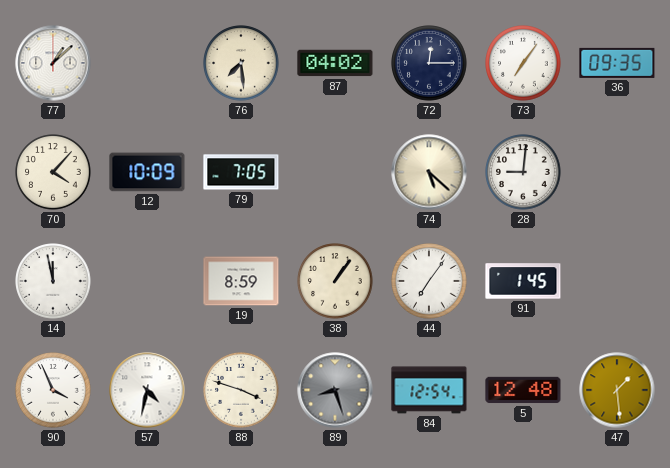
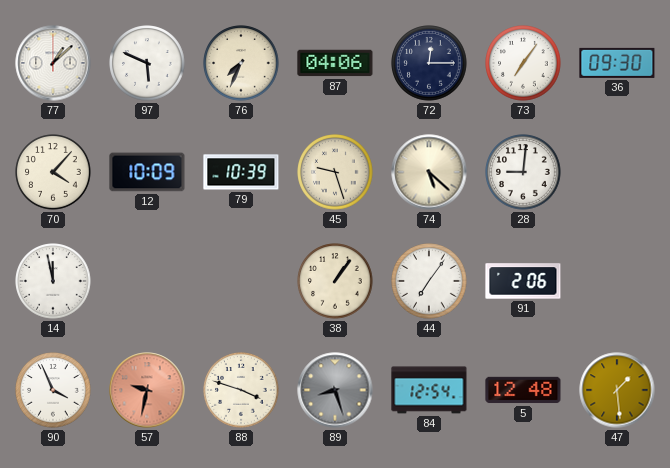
97: none -> 5:49
76: 7:29 -> 7:34
87: 04:02 -> 04:06
36: 09:35 -> 09:30
79: 7:05 -> 10:39
45: none -> 9:27
19: 8:59 -> none
91: 1:45 -> 2:06
57: 4:32 -> 9:32
57 dial: white -> salmon
